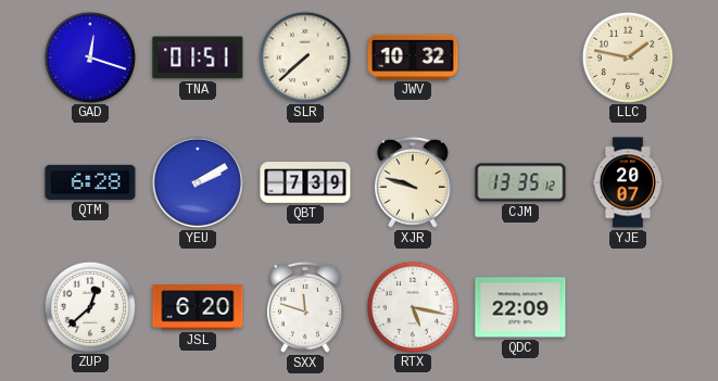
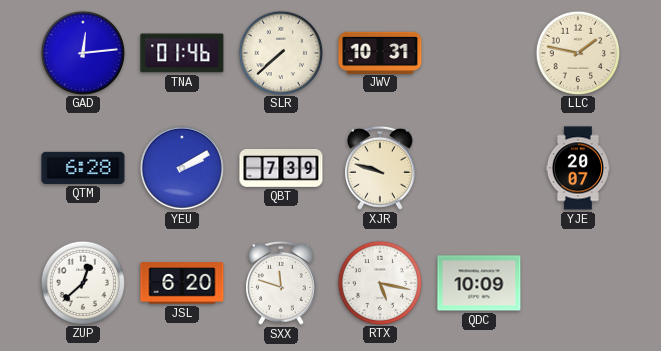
GAD: 12:18 -> 12:14
TNA: 01:51 -> 01:46
JWV: 10:32 -> 10:31
CJM: 13:35 -> none
QDC: 22:09 -> 10:09
